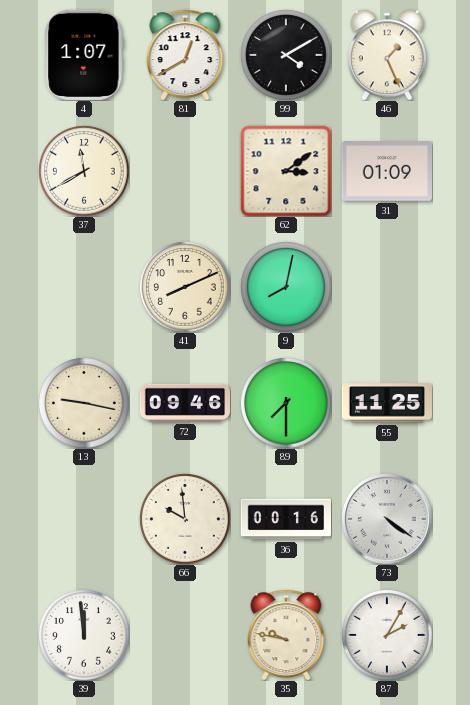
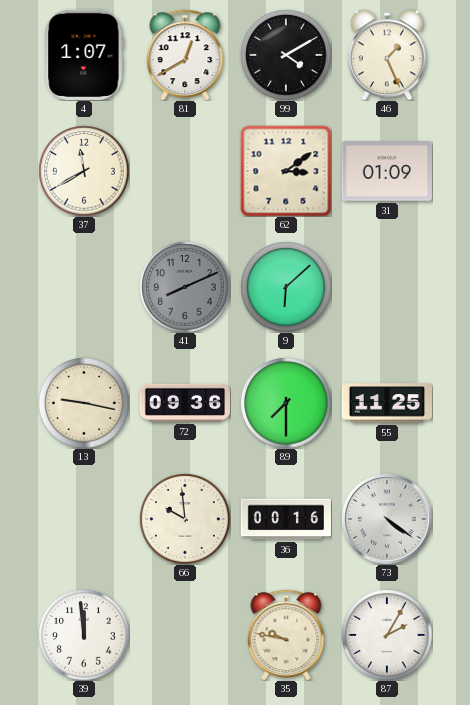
41 dial: cream -> grey
9: 8:02 -> 6:08
72: 09:46 -> 09:36
